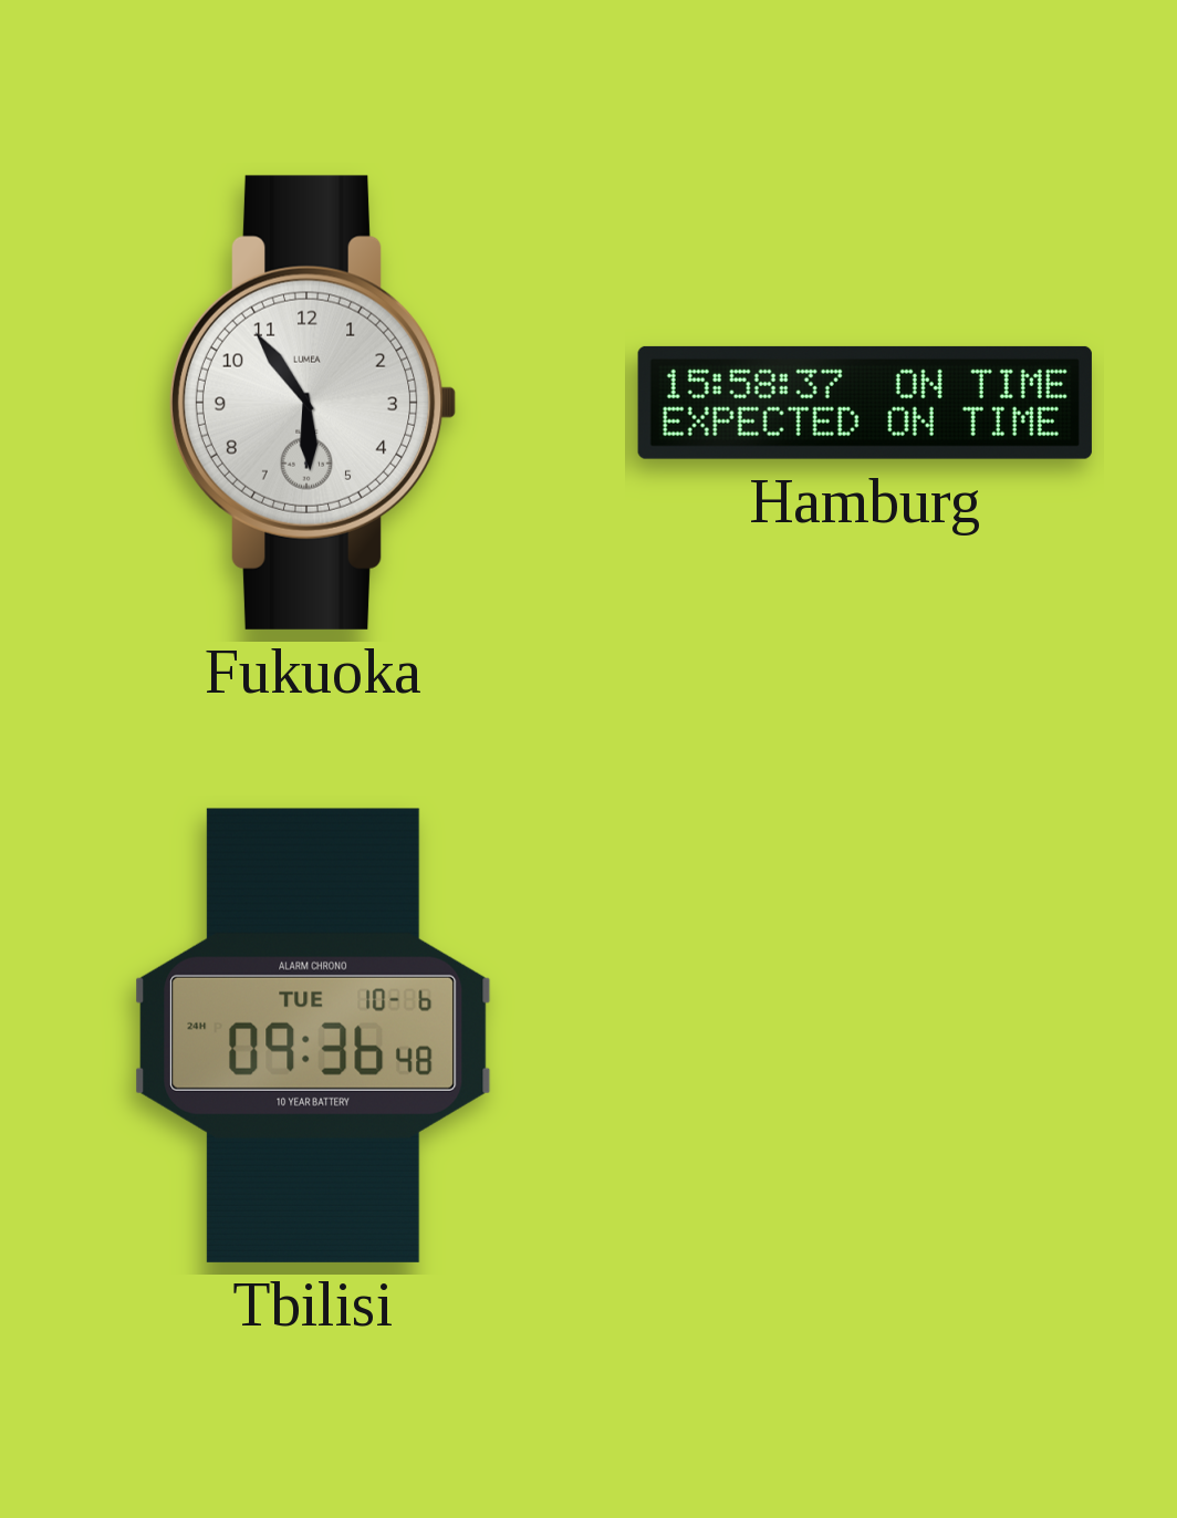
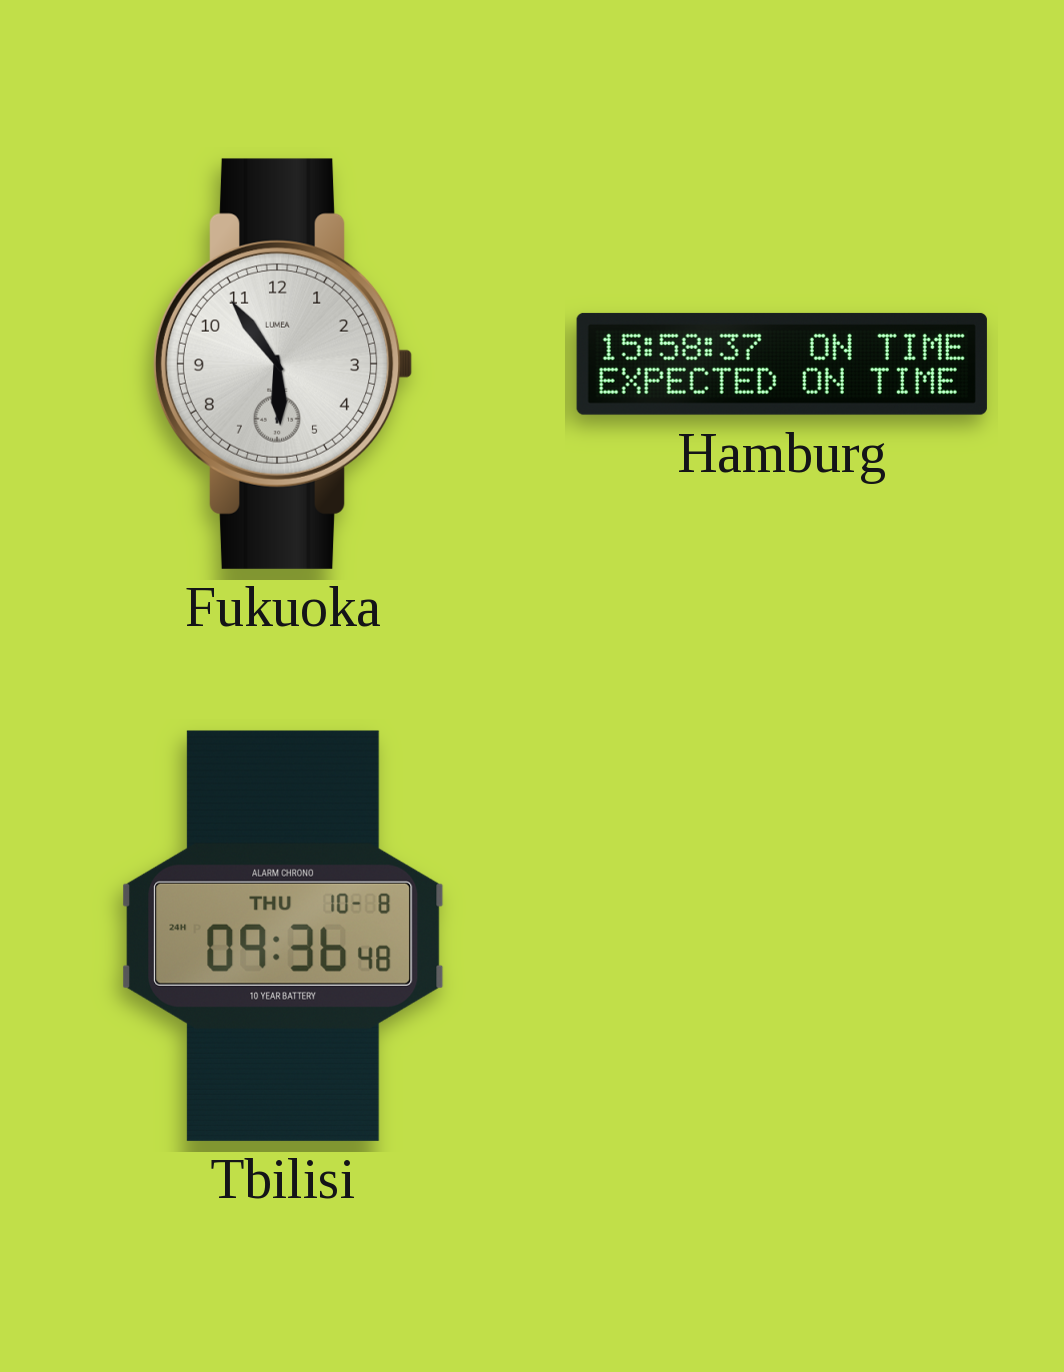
Tbilisi date: TUE 10-6 -> THU 10-8
